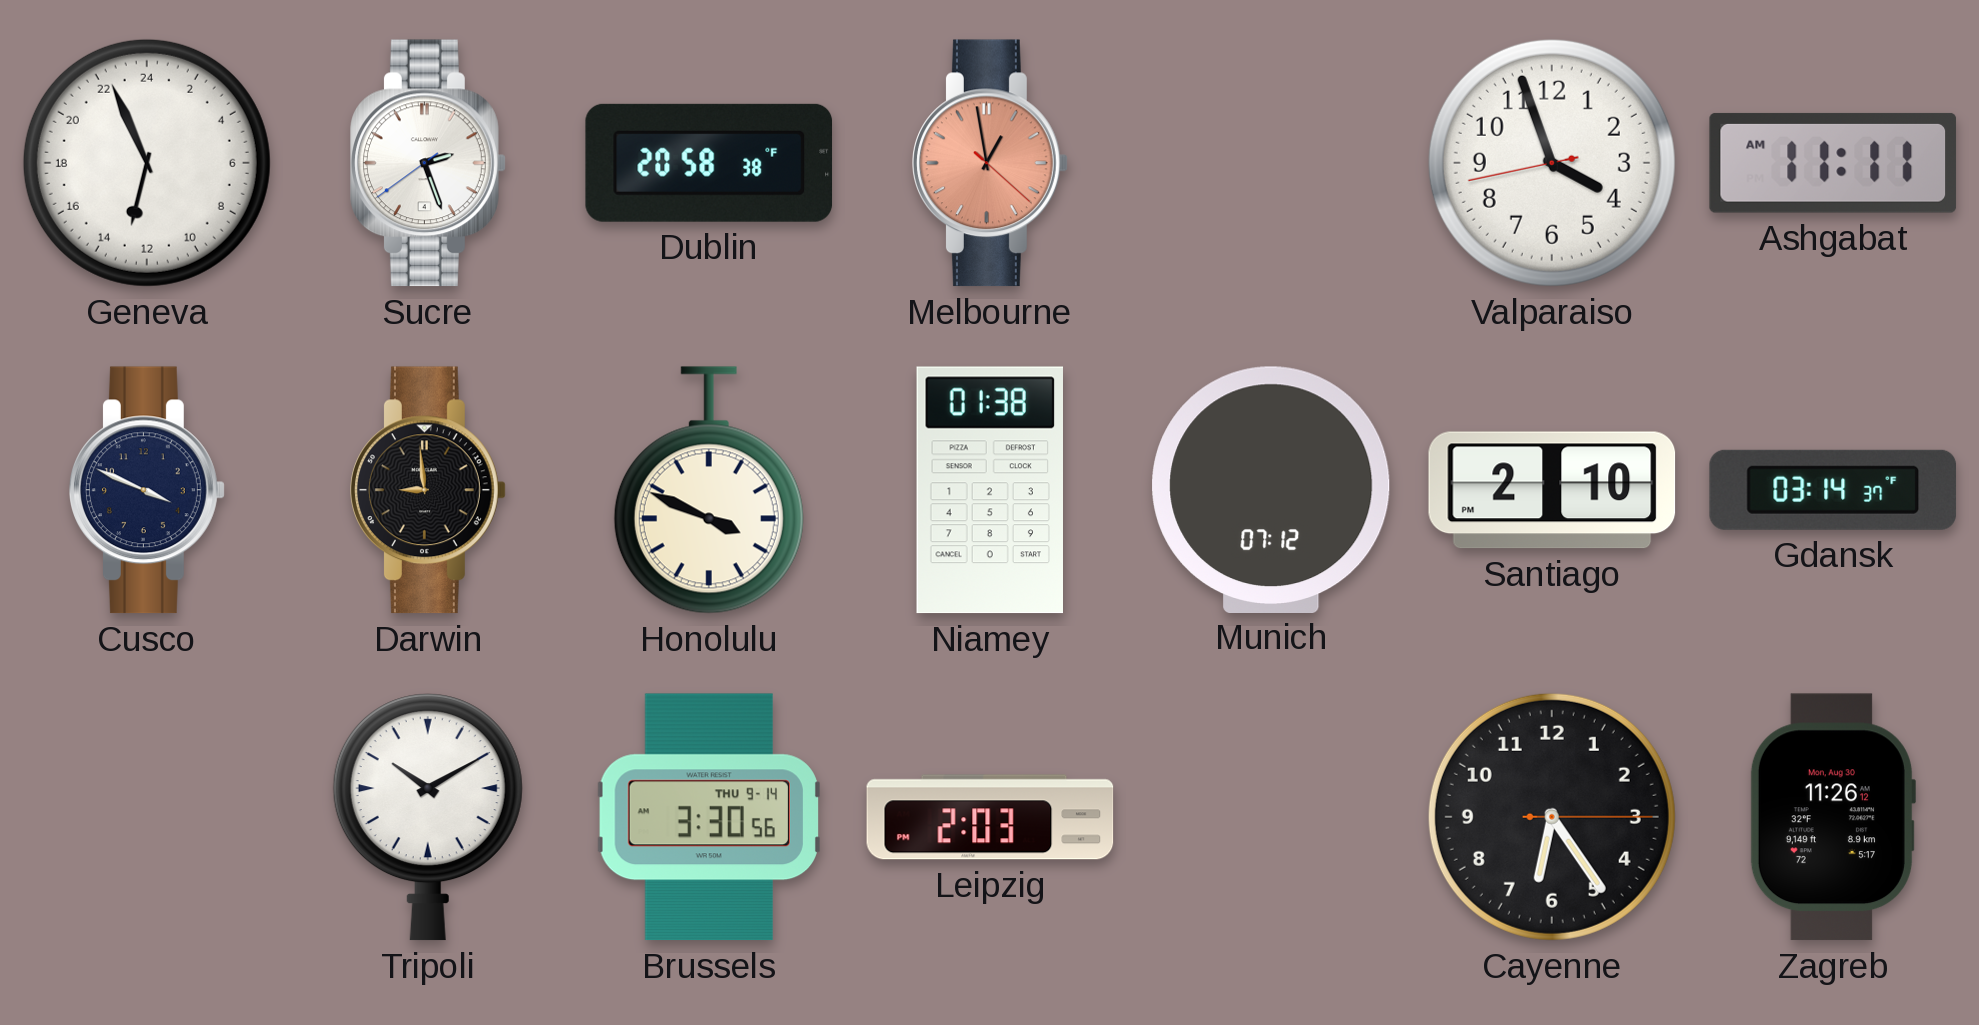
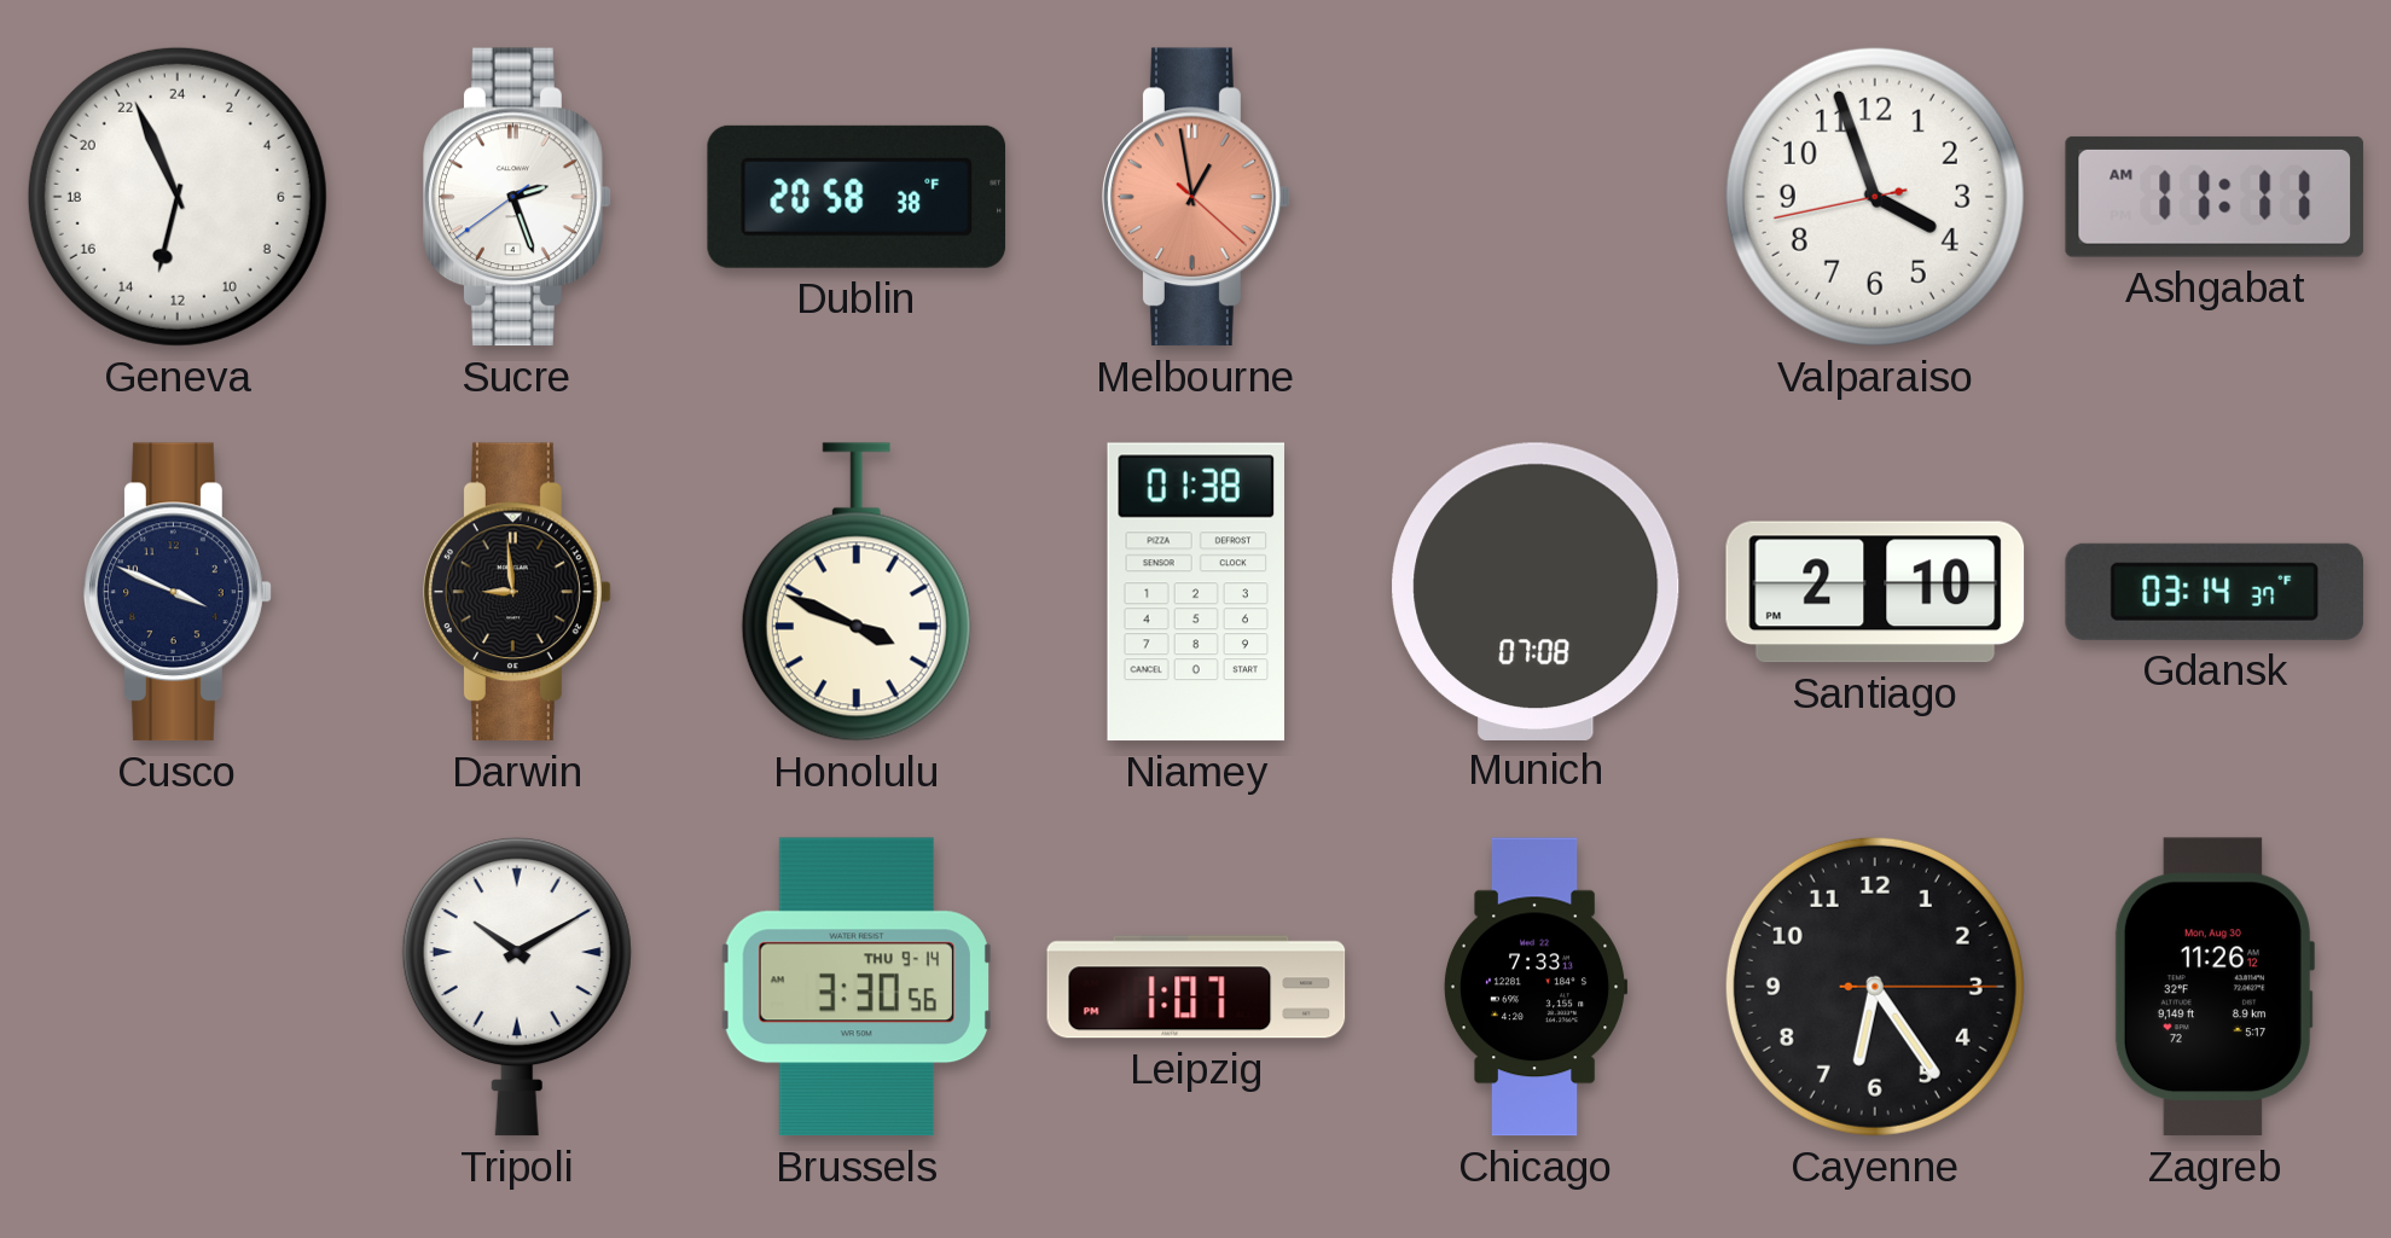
Munich: 07:12 -> 07:08
Leipzig: 2:03 -> 1:07
Chicago: none -> 7:33
